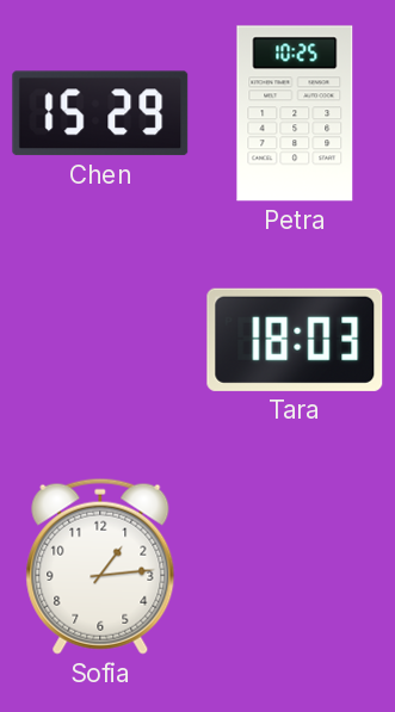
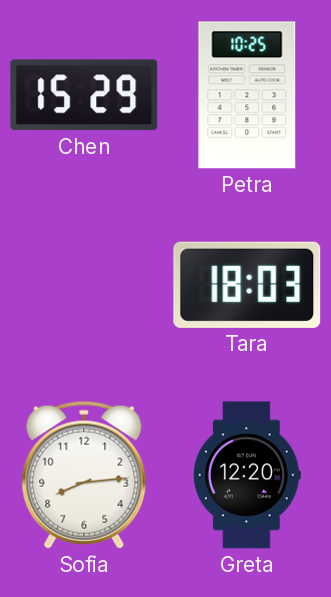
Sofia: 1:14 -> 8:14
Greta: none -> 12:20
